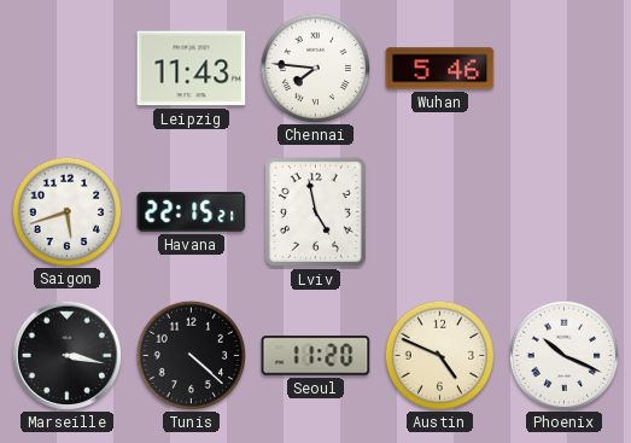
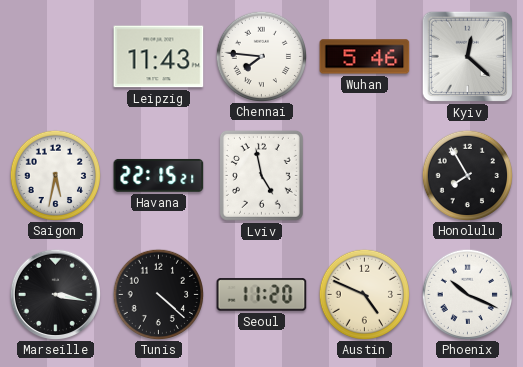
Kyiv: none -> 12:22
Saigon: 5:42 -> 5:32
Honolulu: none -> 7:55
